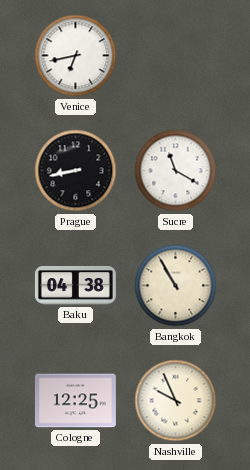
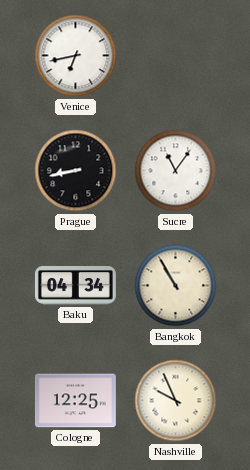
Sucre: 11:20 -> 11:06
Baku: 04:38 -> 04:34
